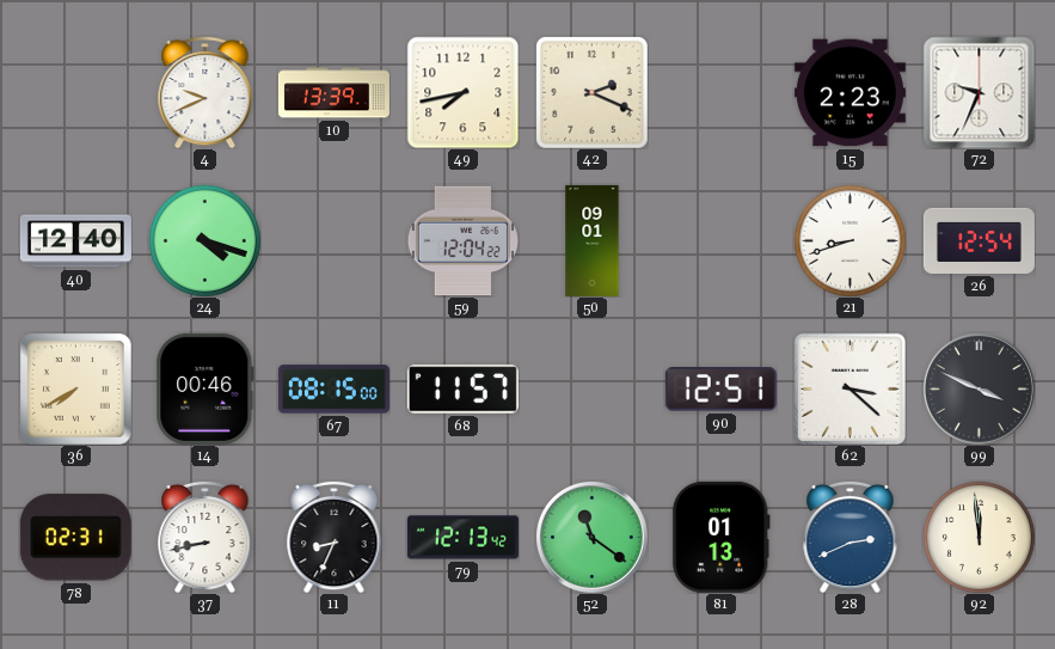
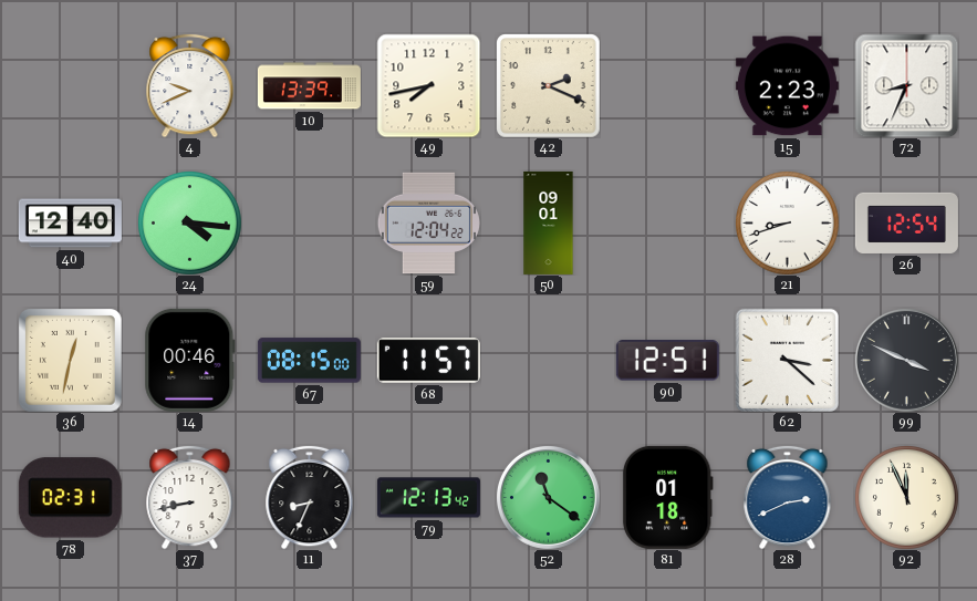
72: 9:34 -> 8:34
24: 4:18 -> 4:16
36: 7:40 -> 12:32
81: 01:13 -> 01:18
92: 11:59 -> 11:56
